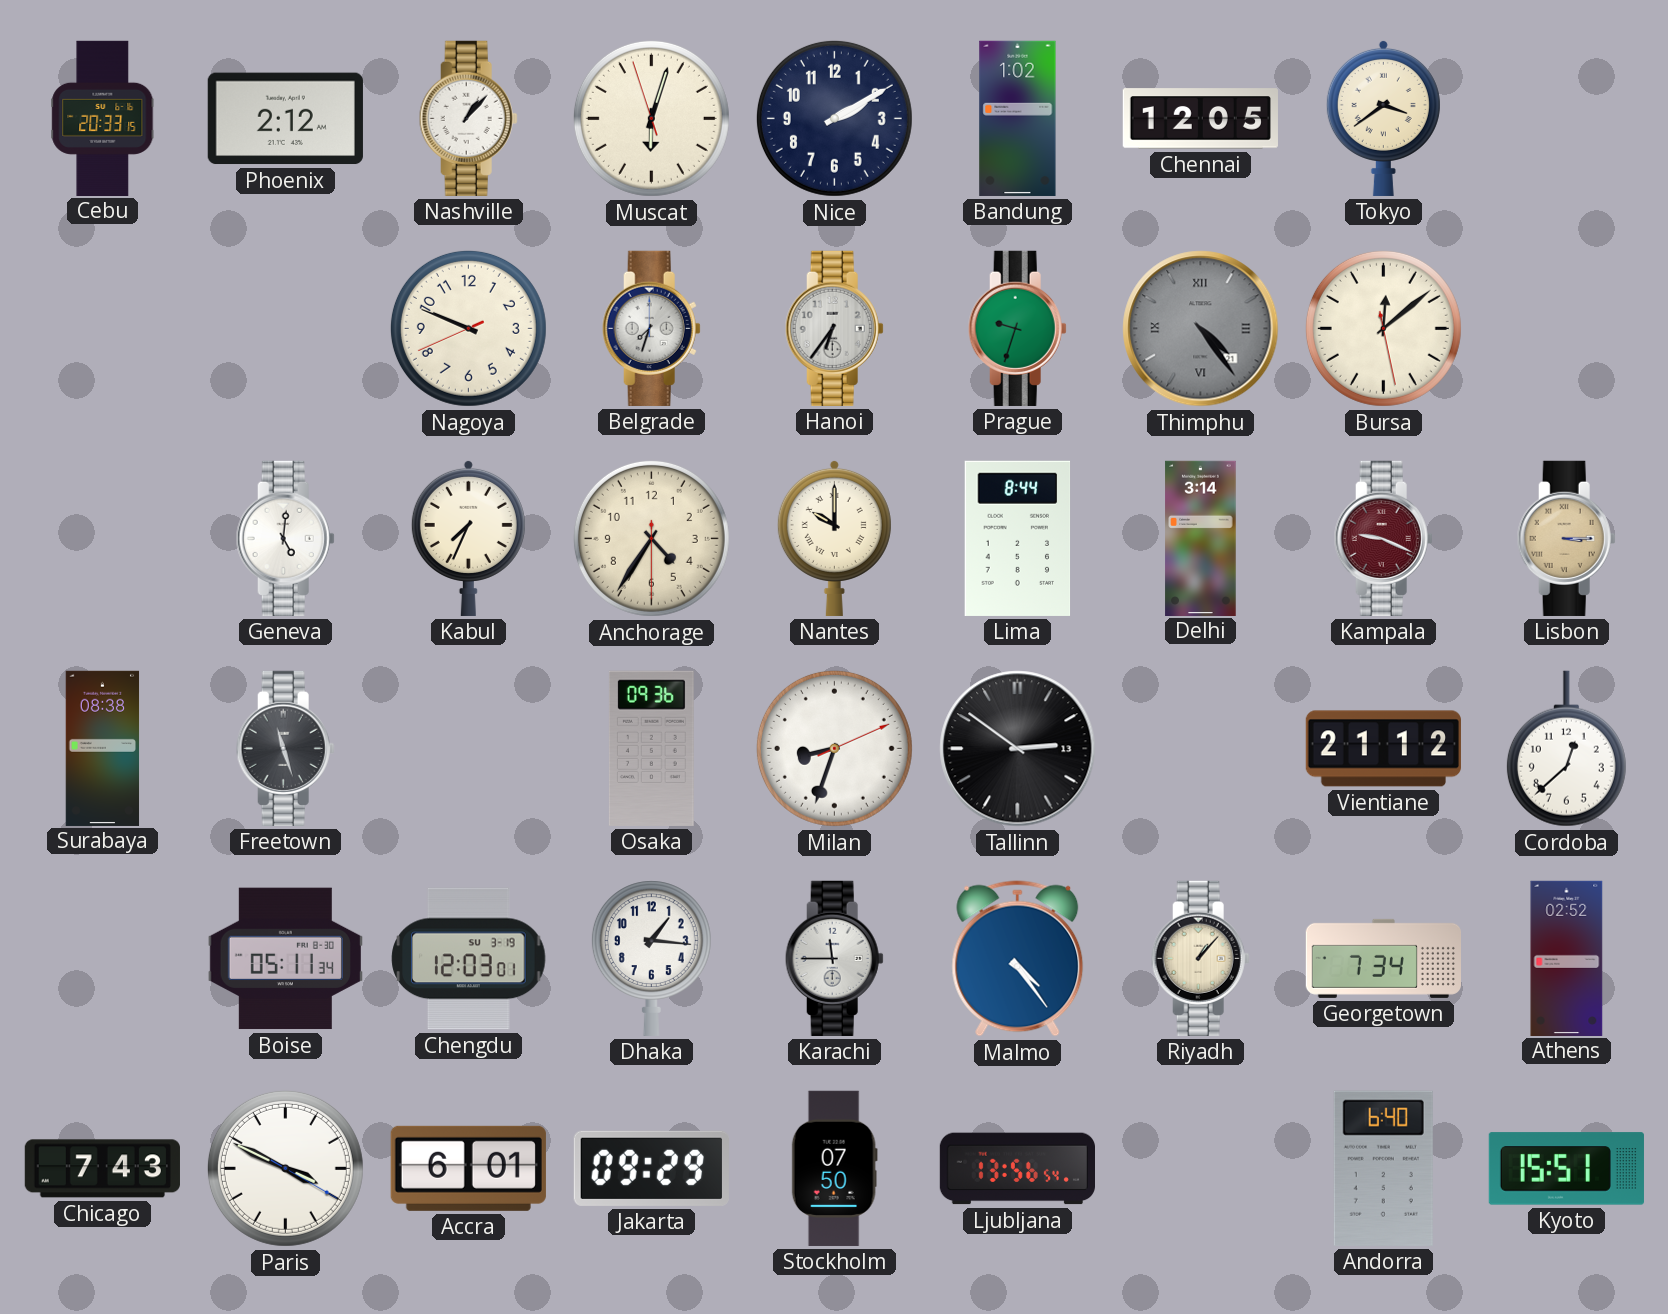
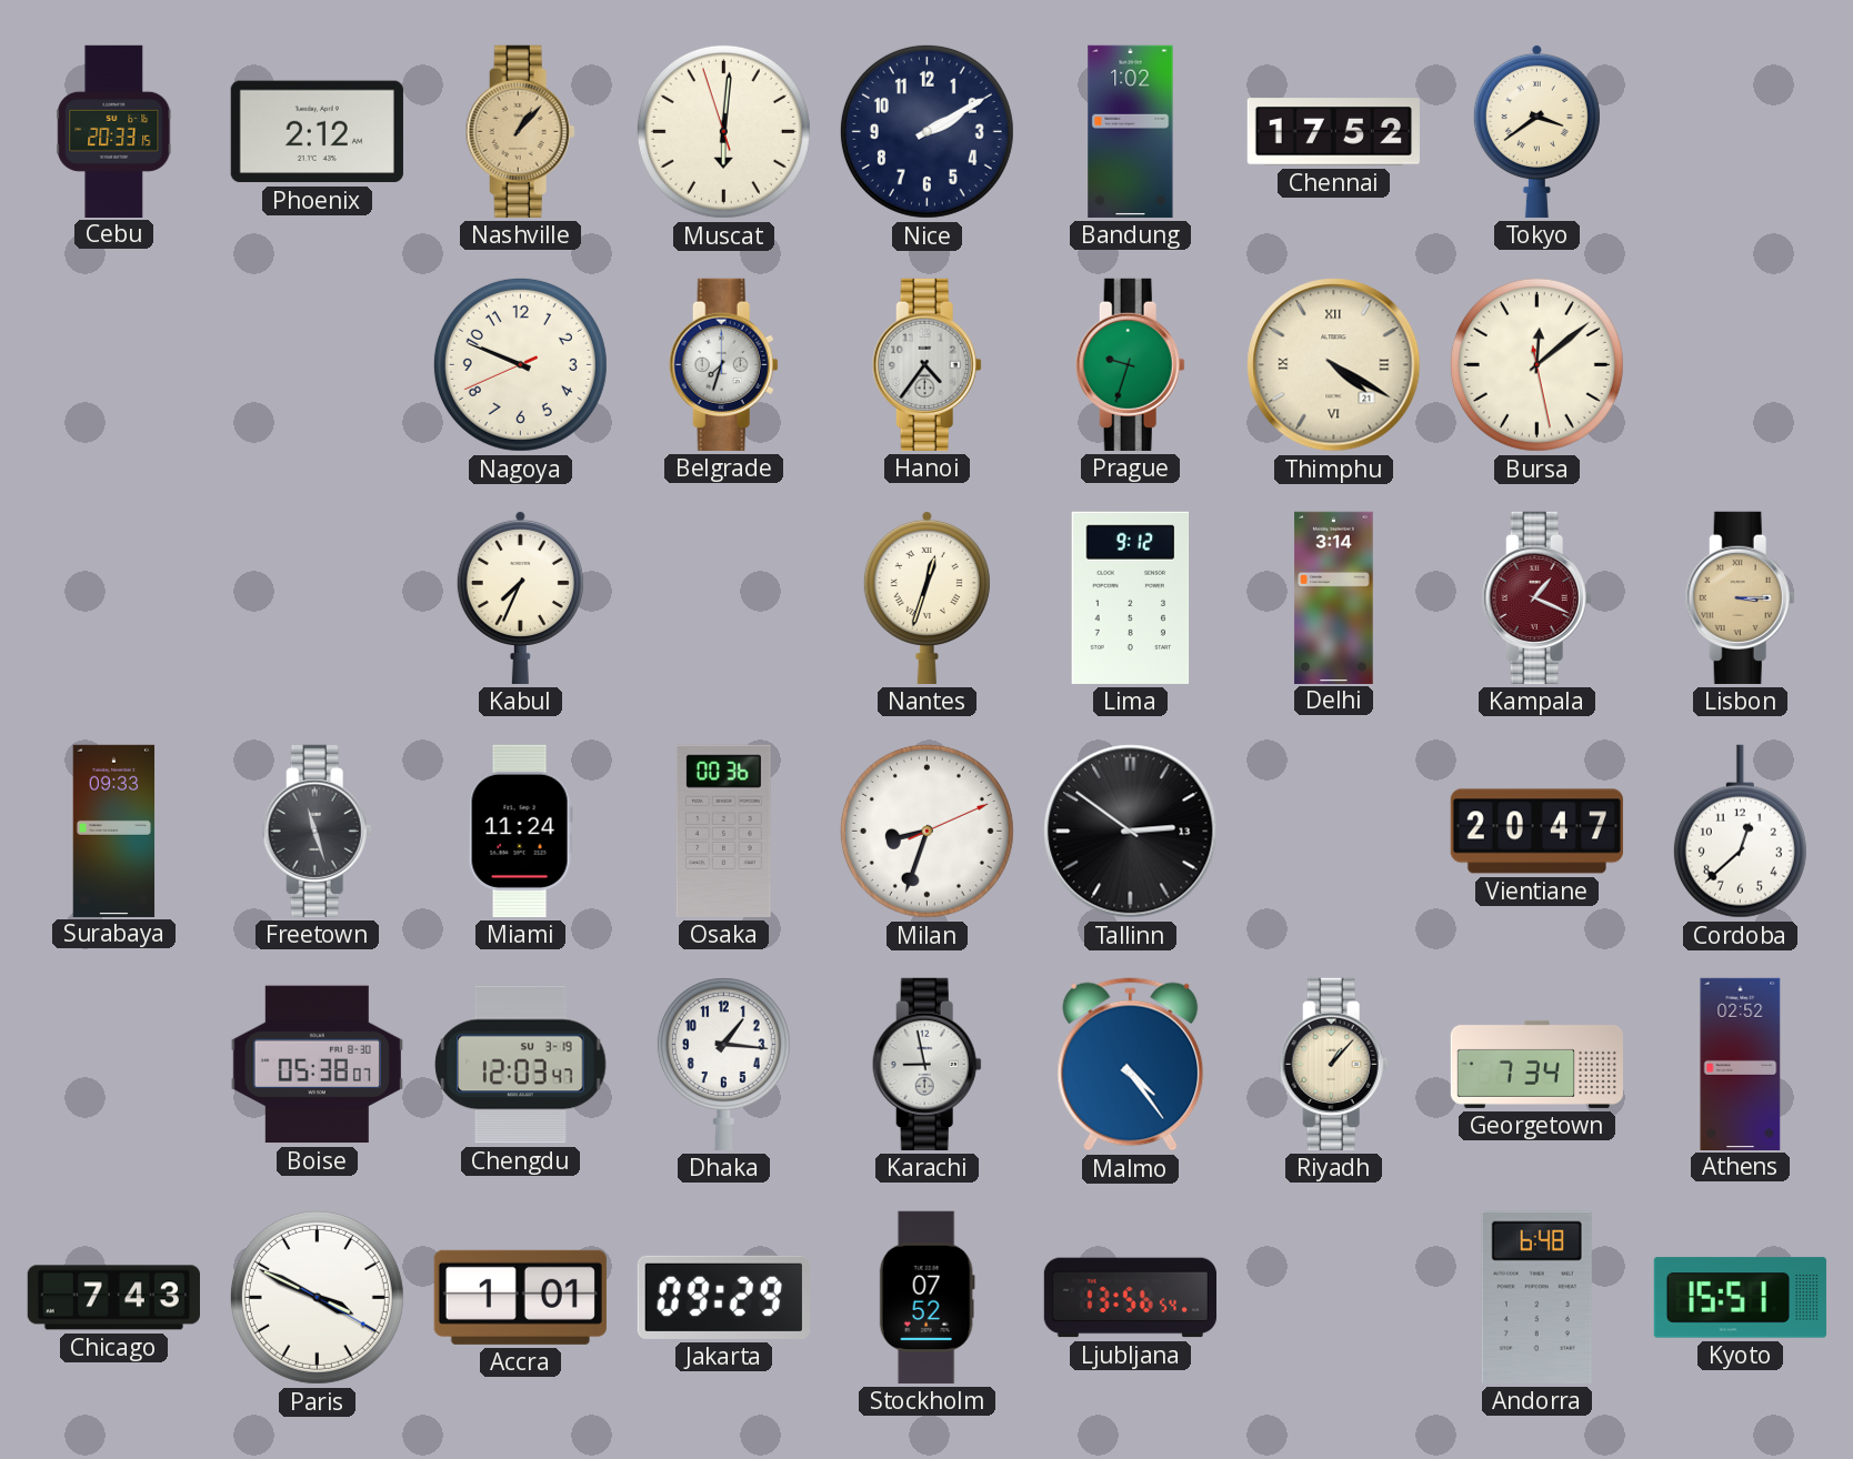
Nashville dial: white -> champagne
Muscat: 6:02 -> 6:00
Chennai: 12:05 -> 17:52
Hanoi: 6:36 -> 4:36
Thimphu: 4:24 -> 4:20
Thimphu dial: grey -> cream
Geneva: 5:01 -> none
Anchorage: 4:35 -> none
Nantes: 10:00 -> 12:33
Lima: 8:44 -> 9:12
Kampala: 9:19 -> 1:19
Surabaya: 08:38 -> 09:33
Miami: none -> 11:24
Osaka: 09:36 -> 00:36
Vientiane: 21:12 -> 20:47
Boise: 05:11 -> 05:38
Chengdu: 12:03:01 -> 12:03:47
Karachi: 11:45 -> 8:58
Accra: 6:01 -> 1:01
Stockholm: 07:50 -> 07:52
Andorra: 6:40 -> 6:48
